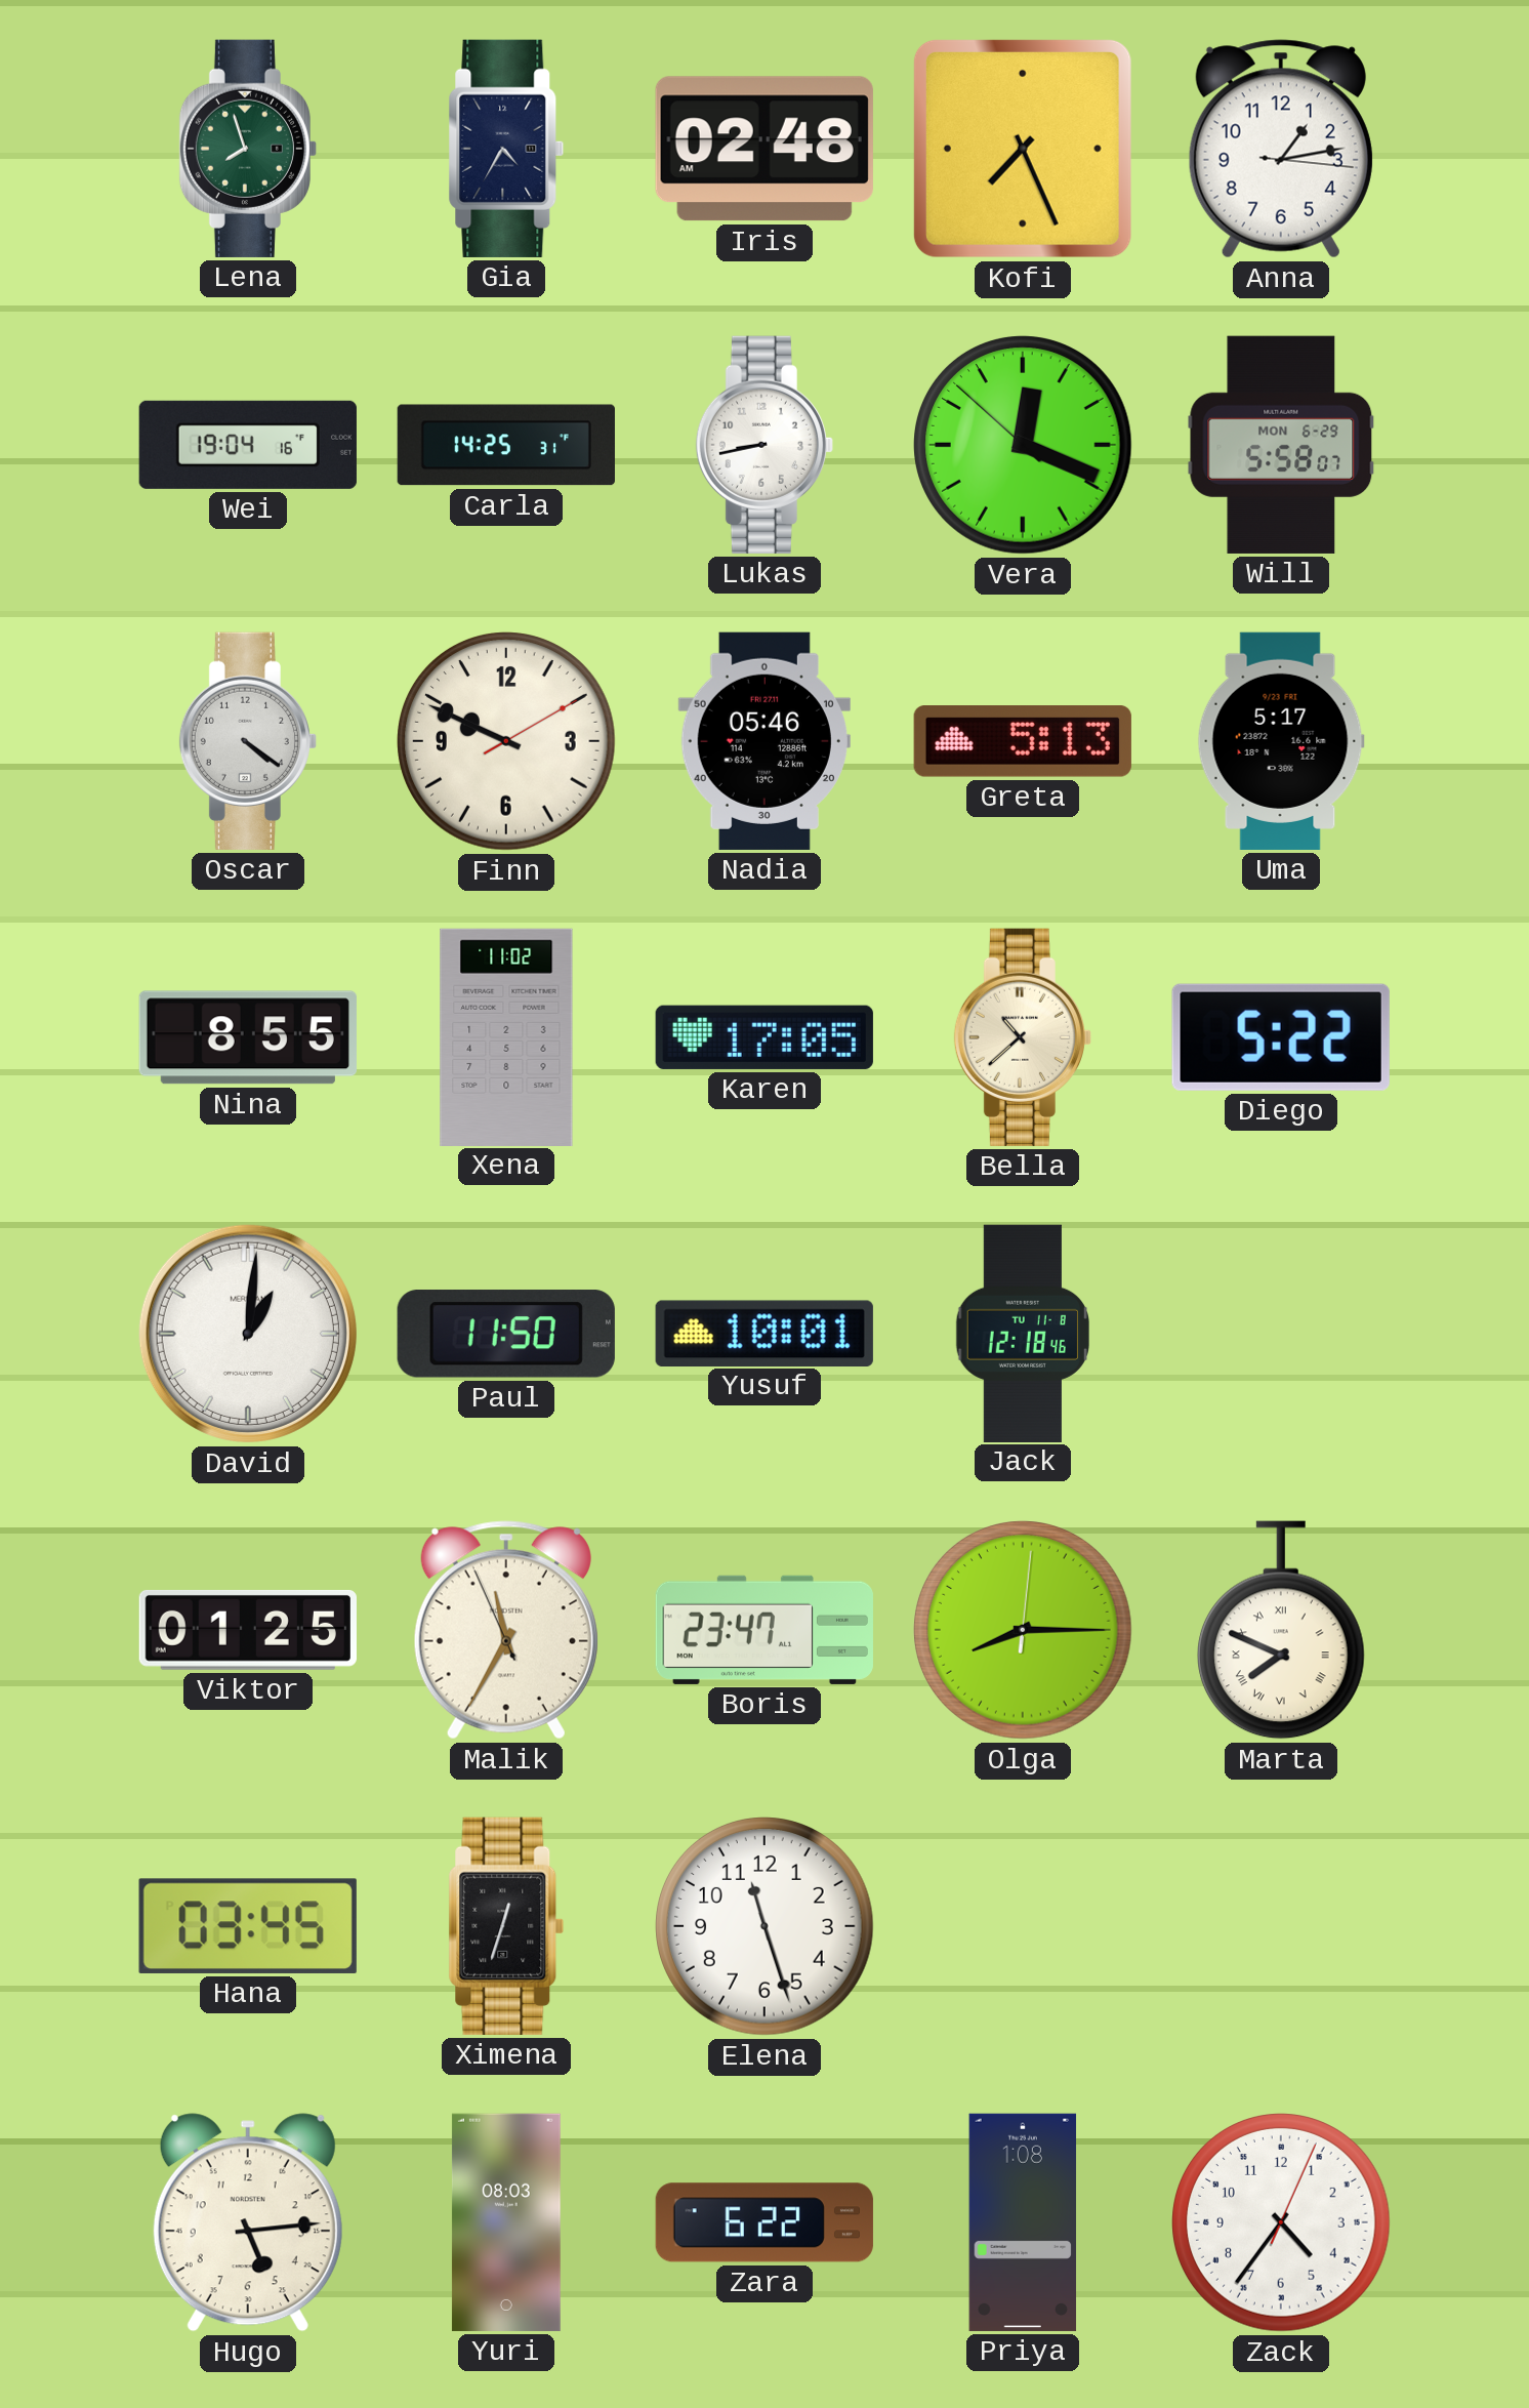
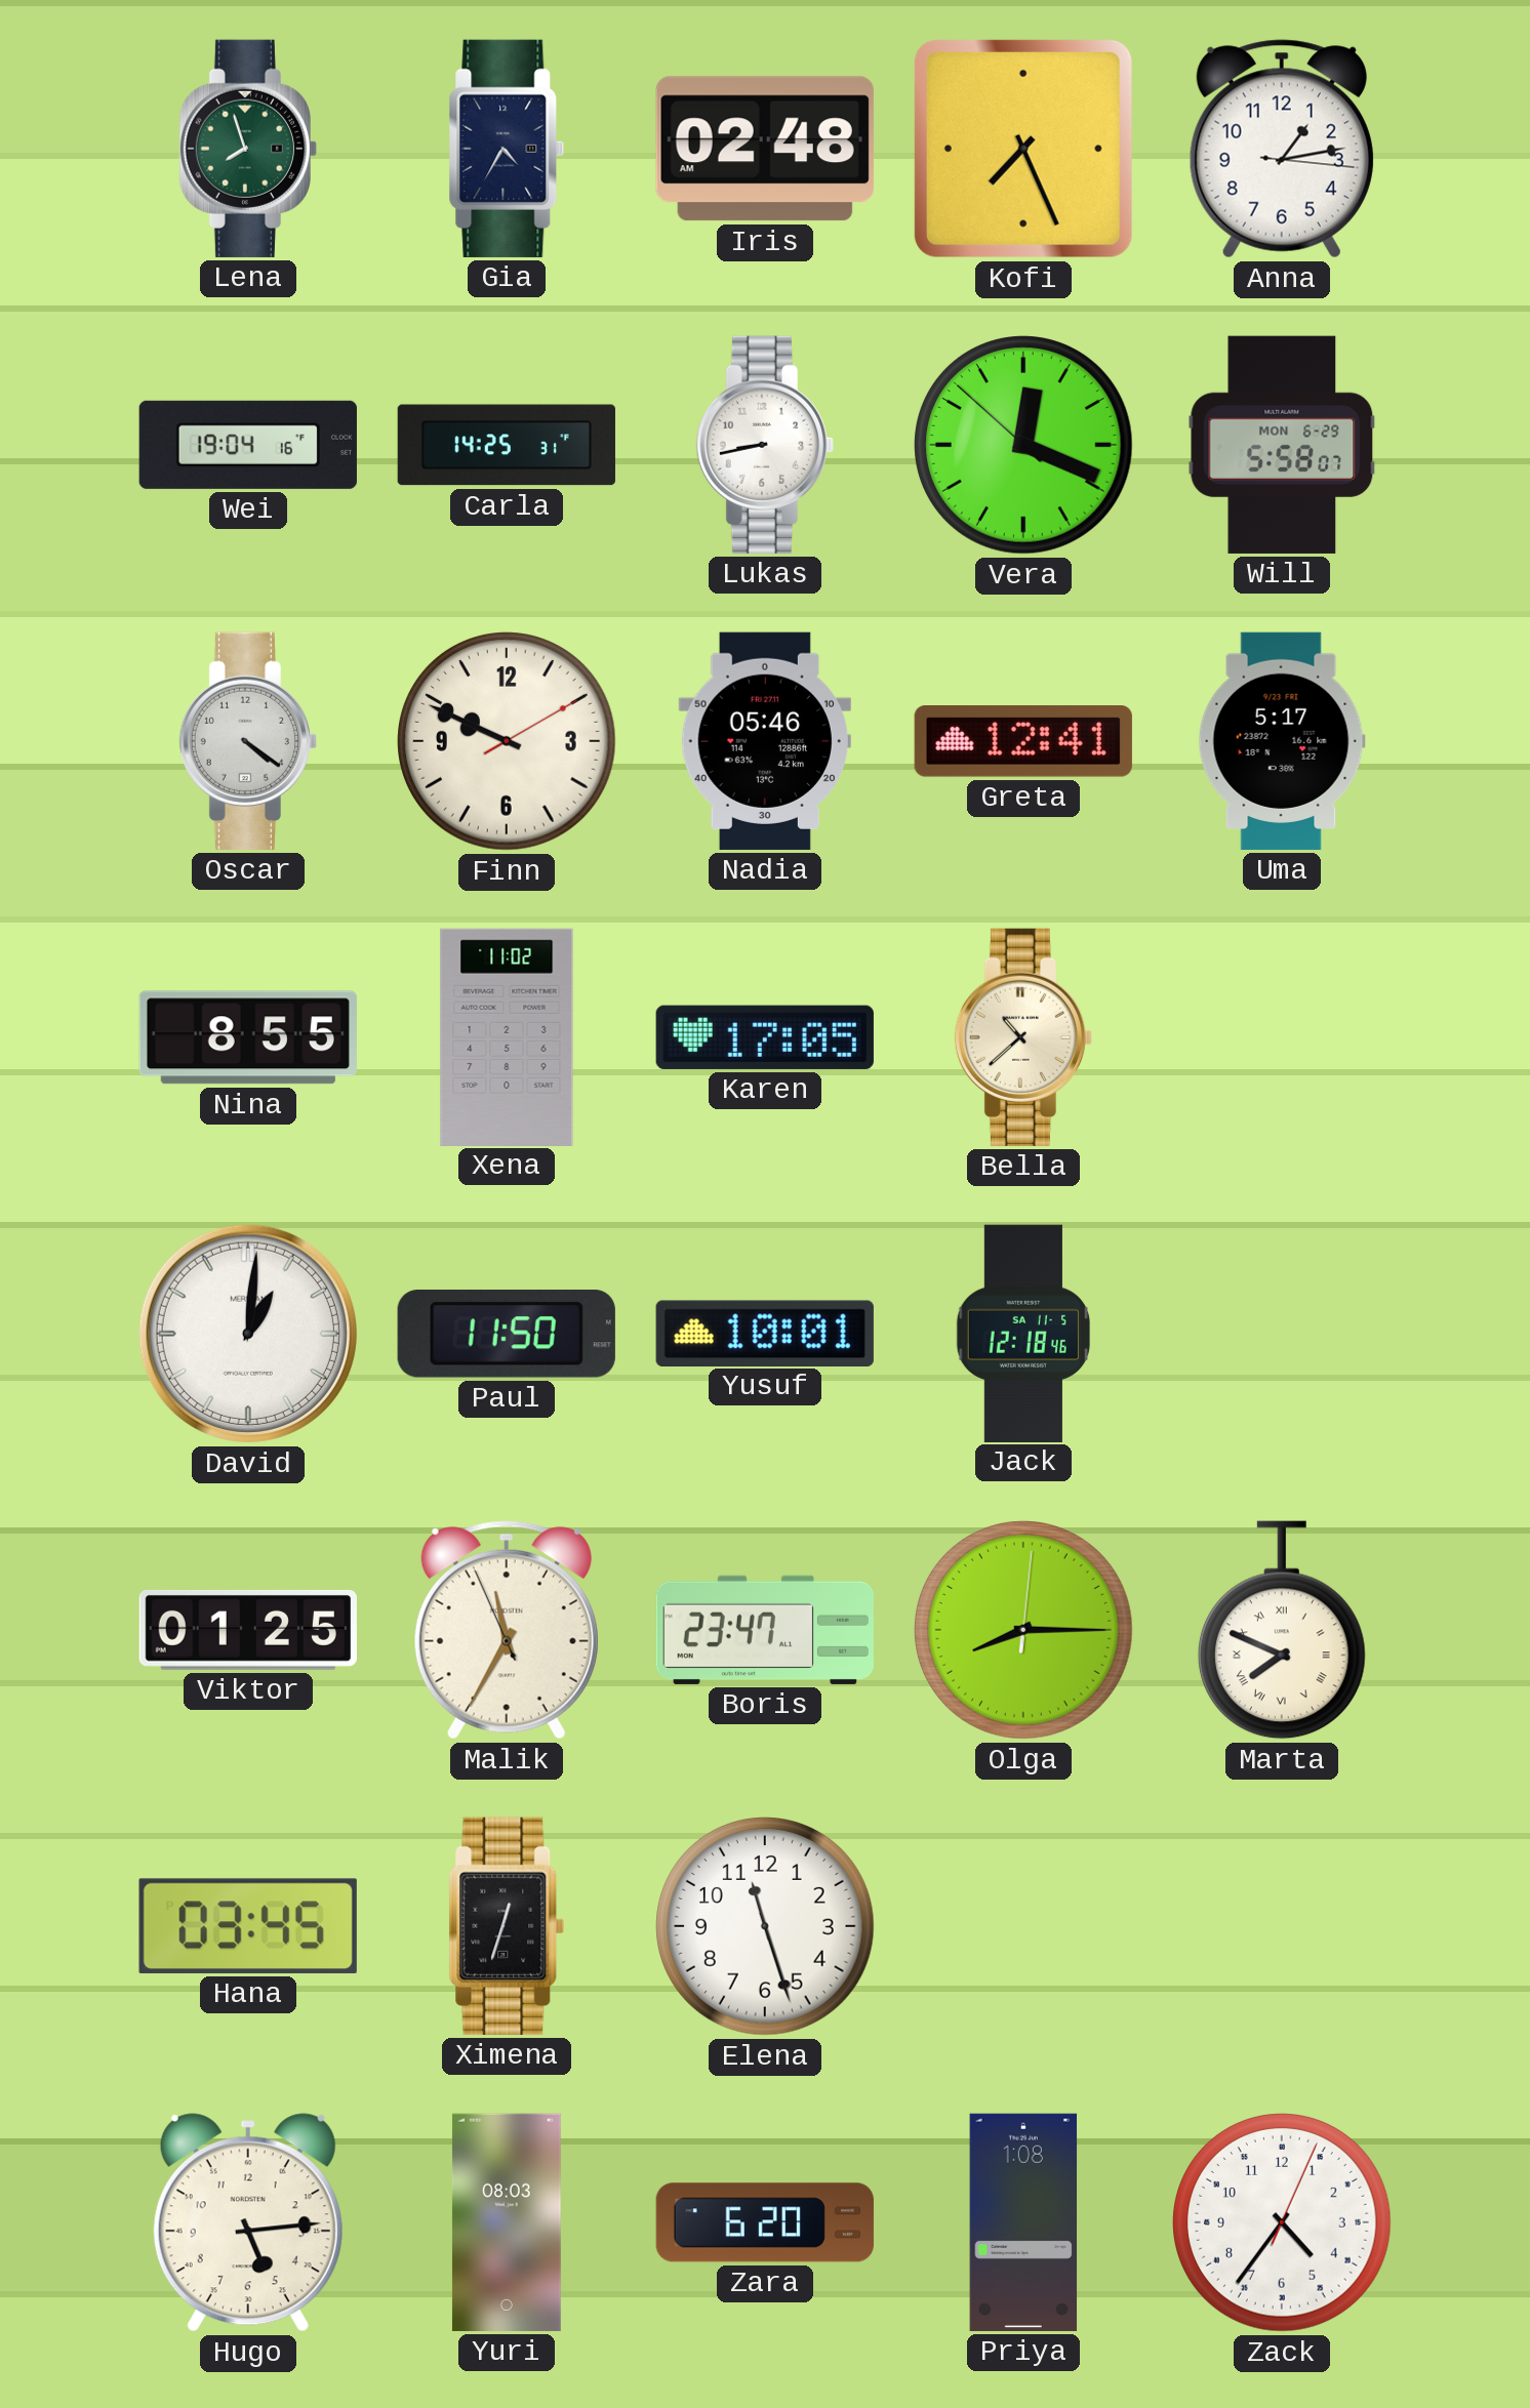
Greta: 5:13 -> 12:41
Diego: 5:22 -> none
Jack date: TU 11-8 -> SA 11-5
Zara: 6:22 -> 6:20
